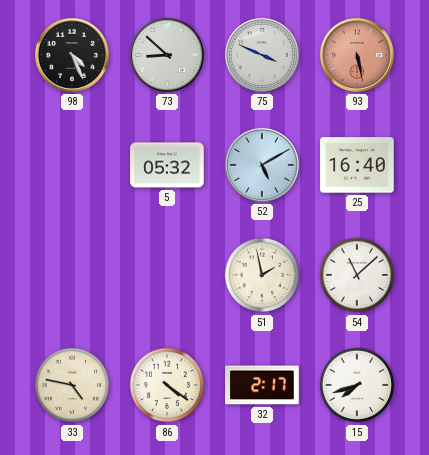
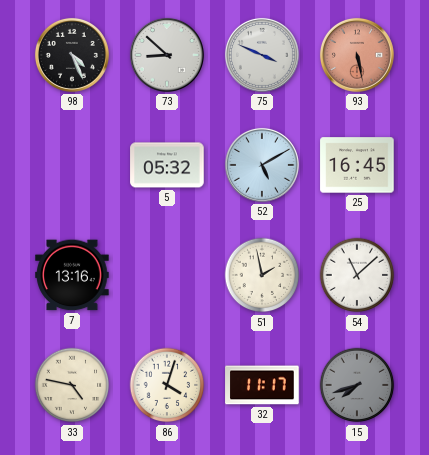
25: 16:40 -> 16:45
7: none -> 13:16
86: 4:21 -> 4:03
32: 2:17 -> 11:17
15 dial: white -> grey
